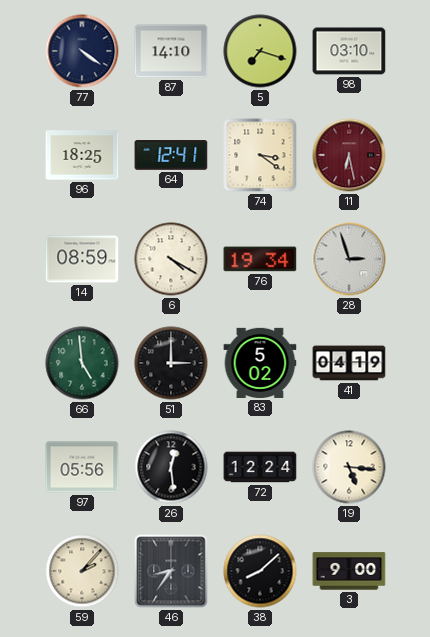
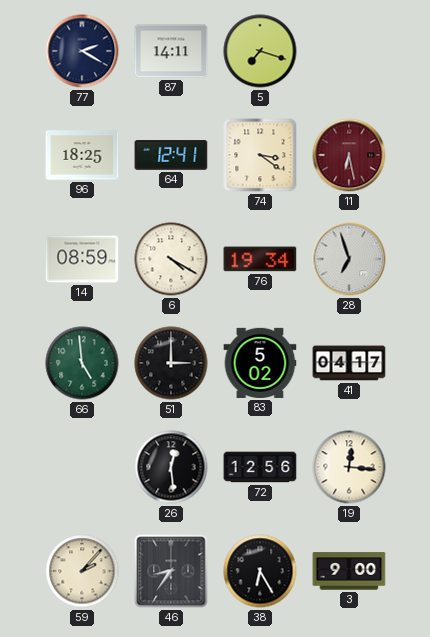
77: 4:21 -> 2:20
87: 14:10 -> 14:11
98: 03:10 -> none
28: 2:57 -> 6:57
41: 04:19 -> 04:17
97: 05:56 -> none
72: 12:24 -> 12:56
19: 5:16 -> 12:16
38: 8:08 -> 6:25
